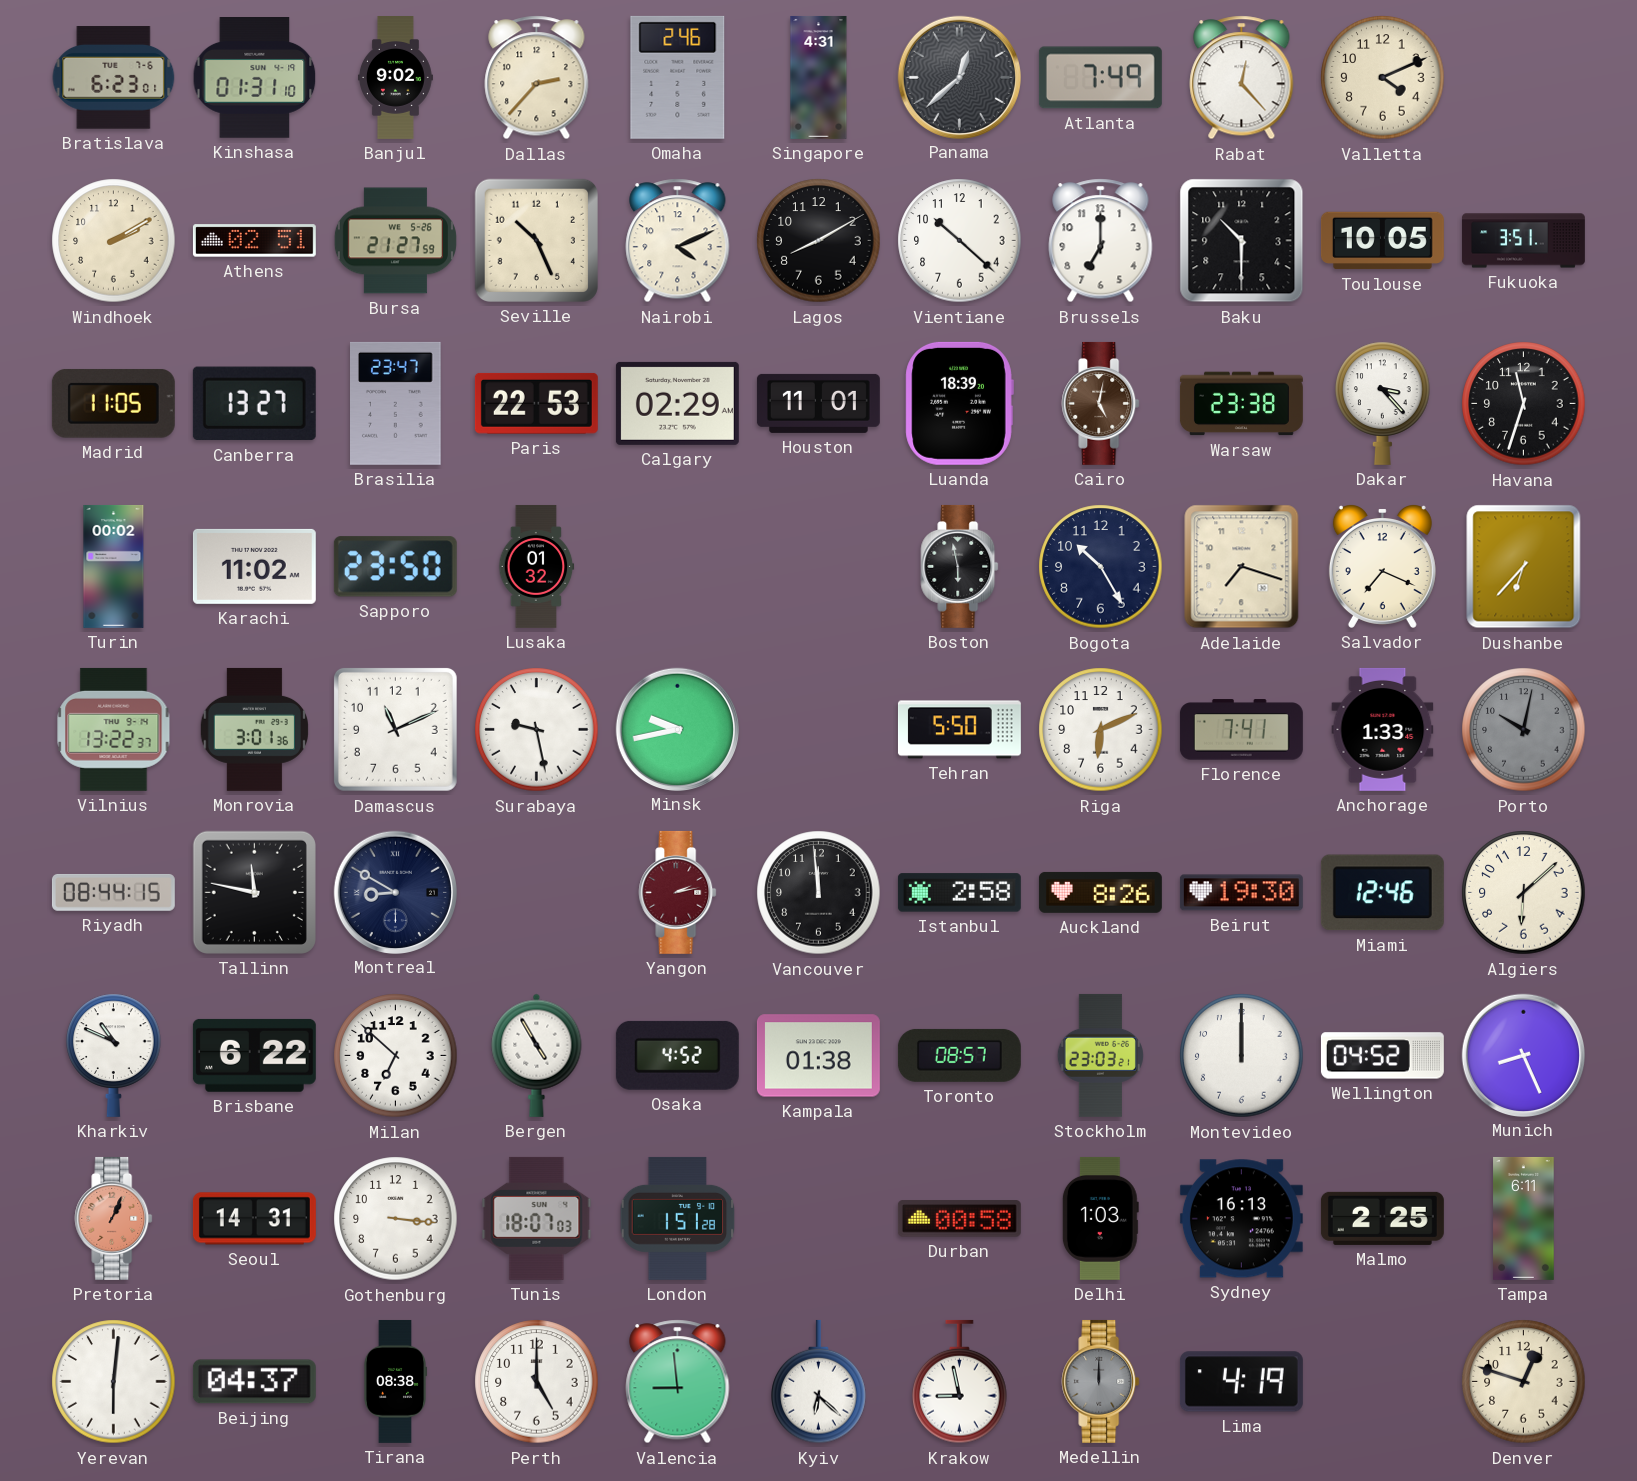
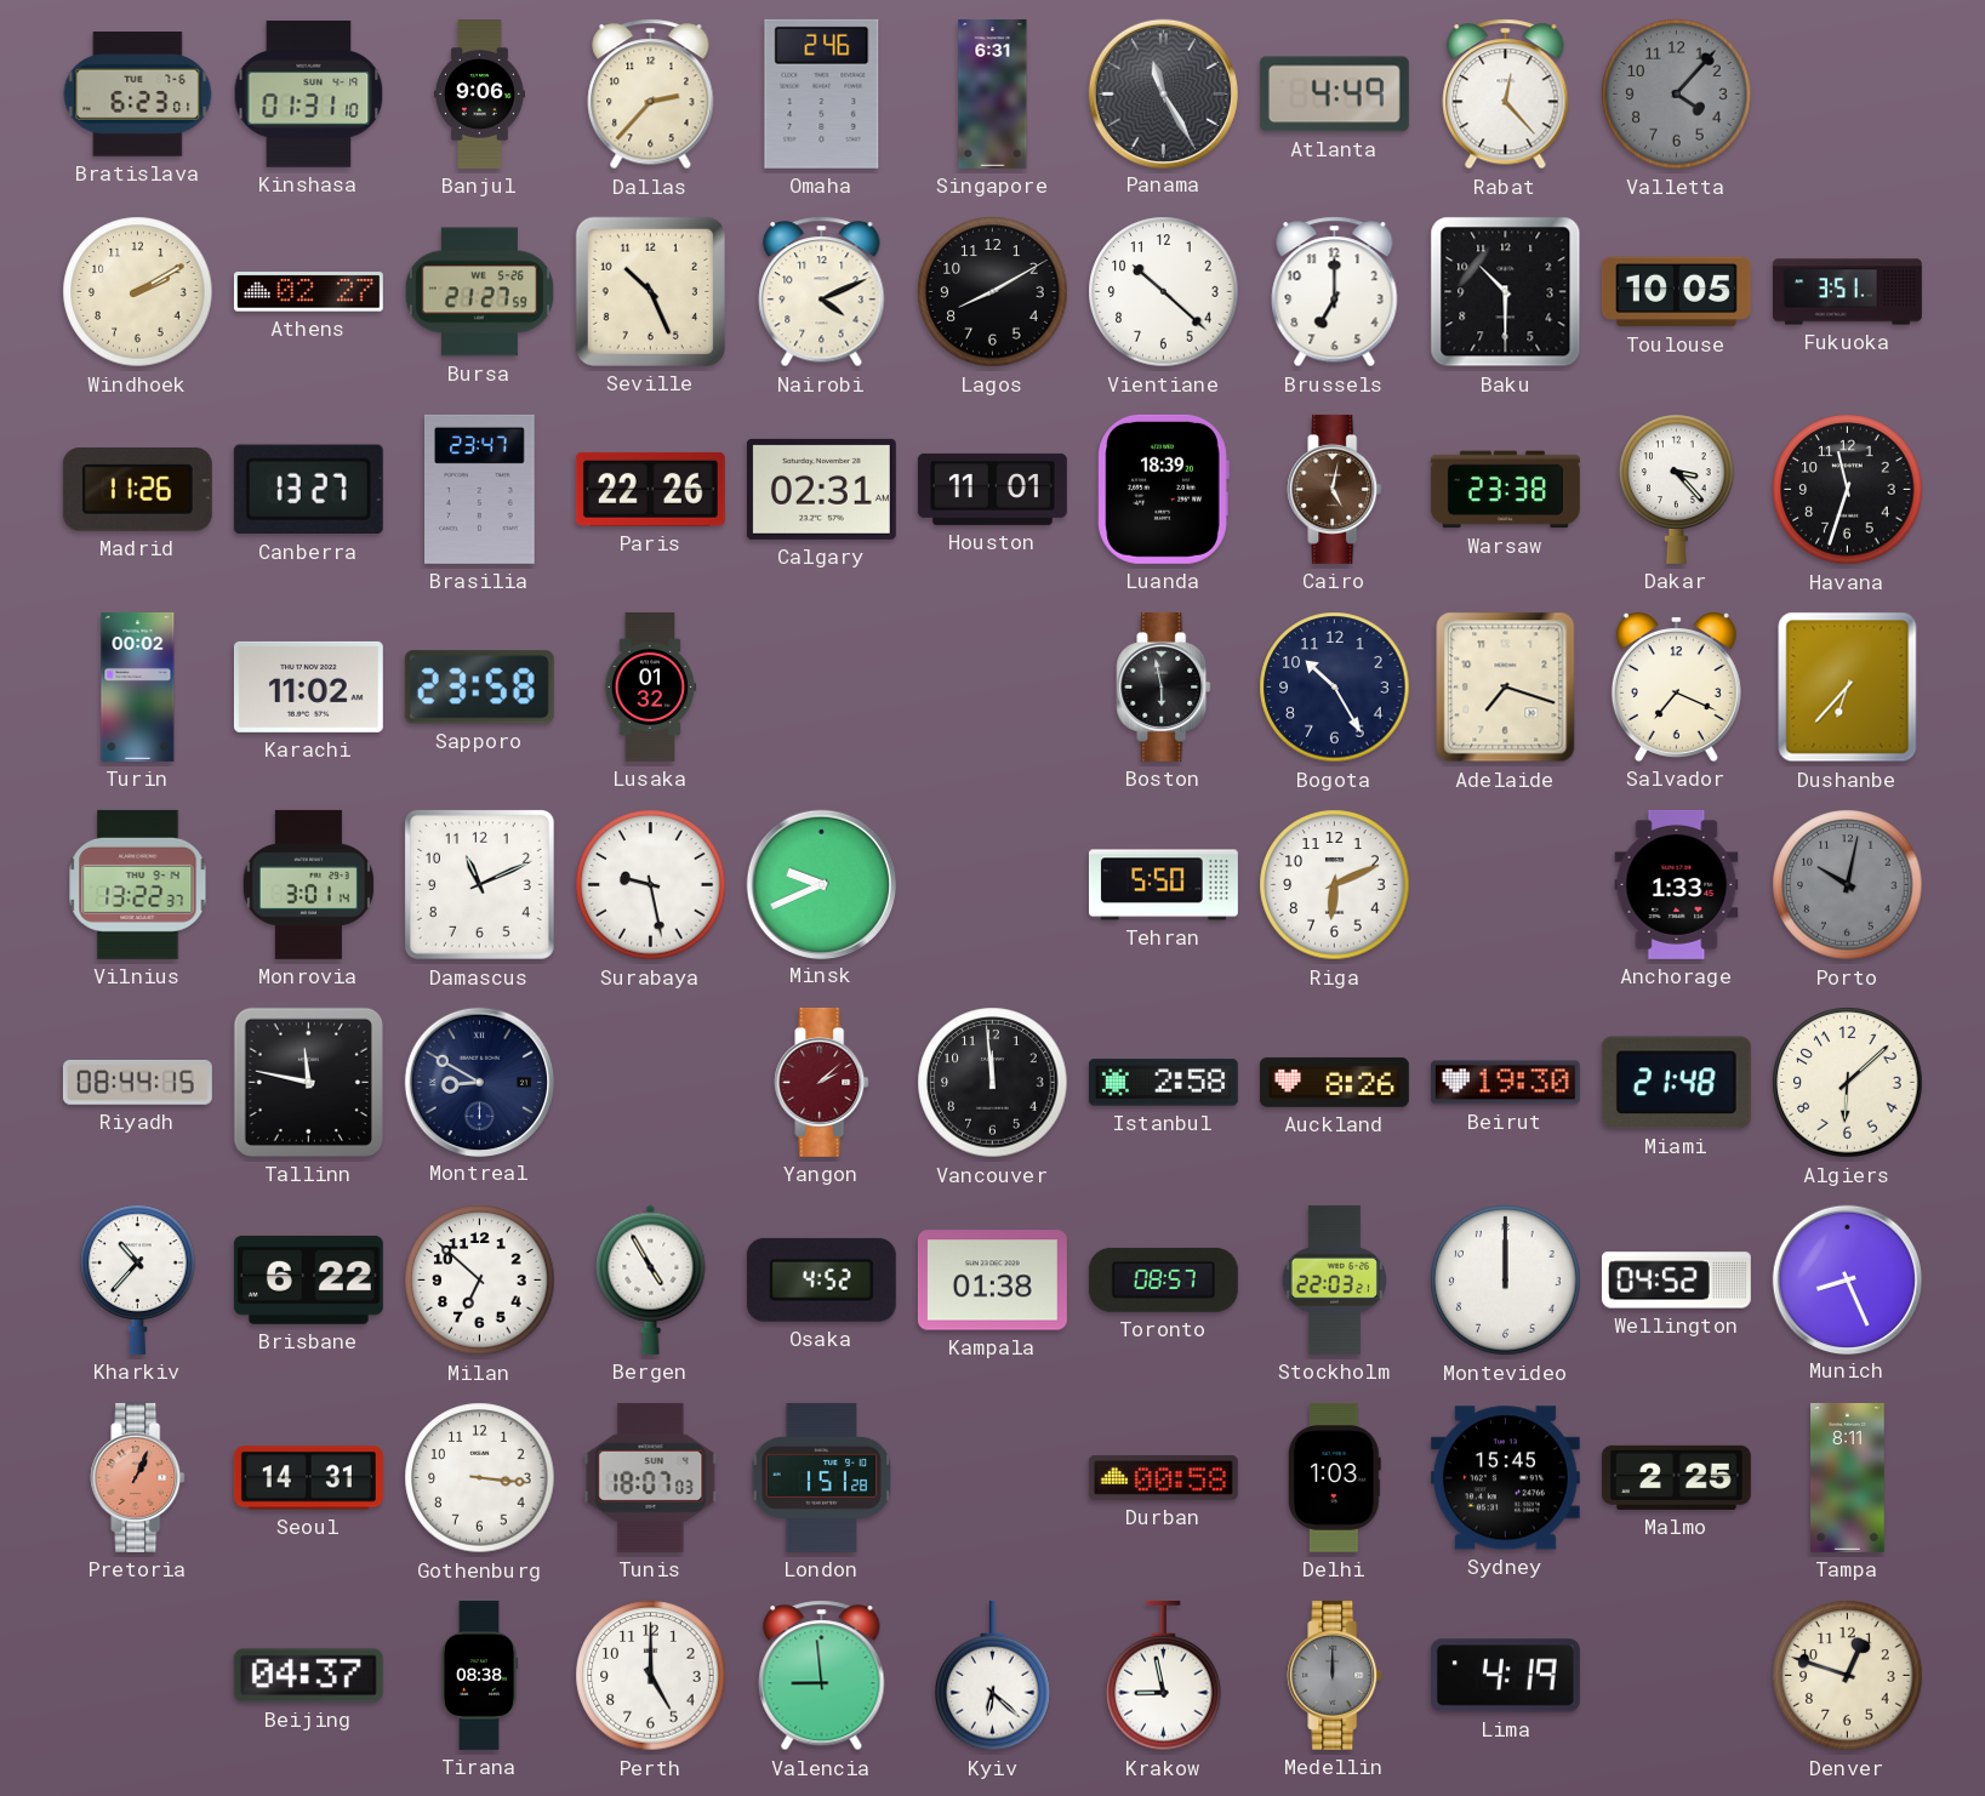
Banjul: 9:02 -> 9:06
Singapore: 4:31 -> 6:31
Panama: 12:38 -> 11:25
Atlanta: 7:49 -> 4:49
Valletta: 4:11 -> 4:07
Valletta dial: cream -> grey
Athens: 02:51 -> 02:27
Madrid: 11:05 -> 11:26
Paris: 22:53 -> 22:26
Calgary: 02:29 -> 02:31
Sapporo: 23:50 -> 23:58
Monrovia: 3:01:36 -> 3:01:14
Minsk: 9:43 -> 9:41
Florence: 7:41 -> none
Yangon: 2:13 -> 2:08
Miami: 12:46 -> 21:48
Kharkiv: 10:49 -> 10:37
Stockholm: 23:03 -> 22:03
Sydney: 16:13 -> 15:45
Tampa: 6:11 -> 8:11
Yerevan: 6:01 -> none
